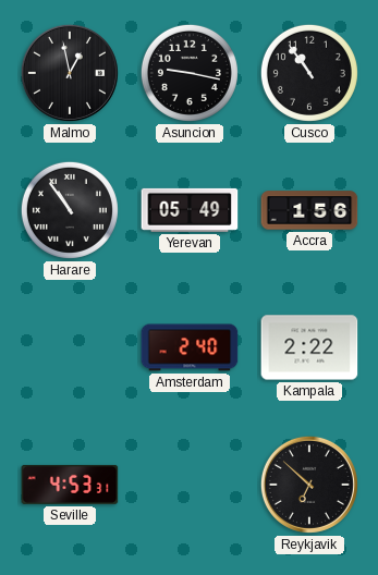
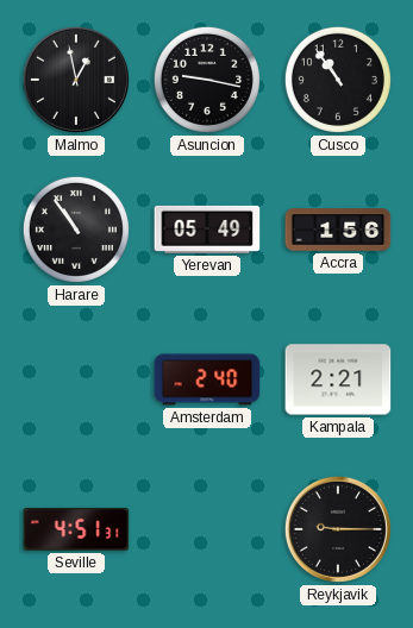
Kampala: 2:22 -> 2:21
Seville: 4:53 -> 4:51
Reykjavik: 6:52 -> 9:15
